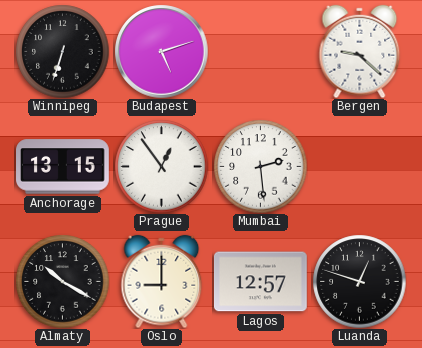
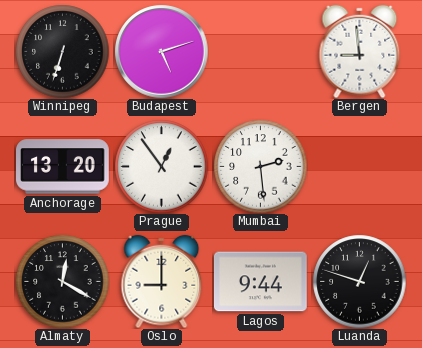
Bergen: 9:22 -> 8:59
Anchorage: 13:15 -> 13:20
Almaty: 10:20 -> 12:20
Lagos: 12:57 -> 9:44
